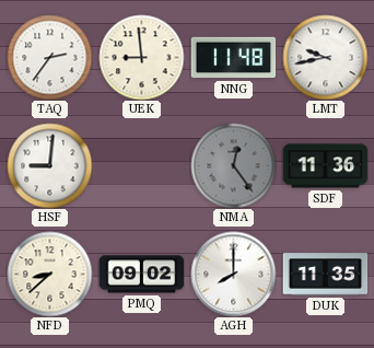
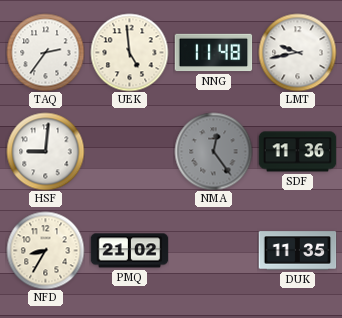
UEK: 8:59 -> 4:59
NFD: 8:38 -> 8:35
PMQ: 09:02 -> 21:02
AGH: 8:00 -> none
